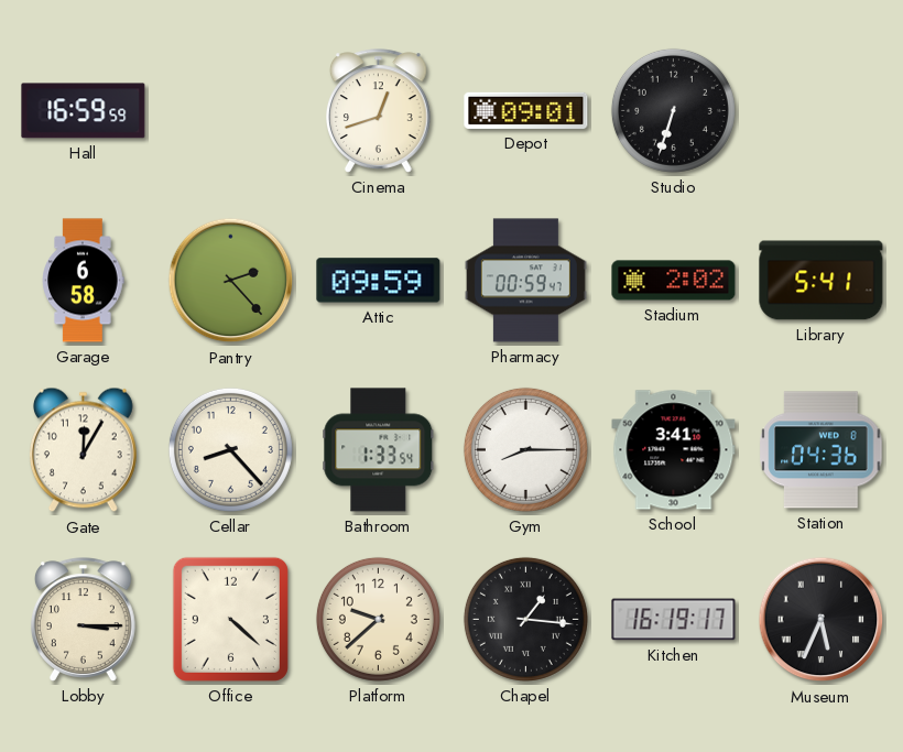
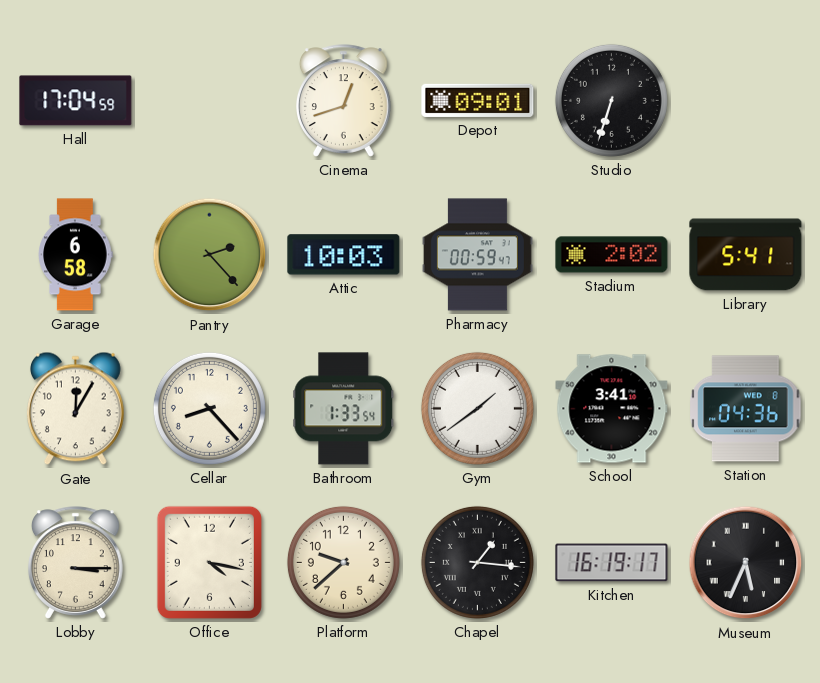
Hall: 16:59 -> 17:04
Attic: 09:59 -> 10:03
Gym: 8:15 -> 1:39
Office: 4:22 -> 4:17
